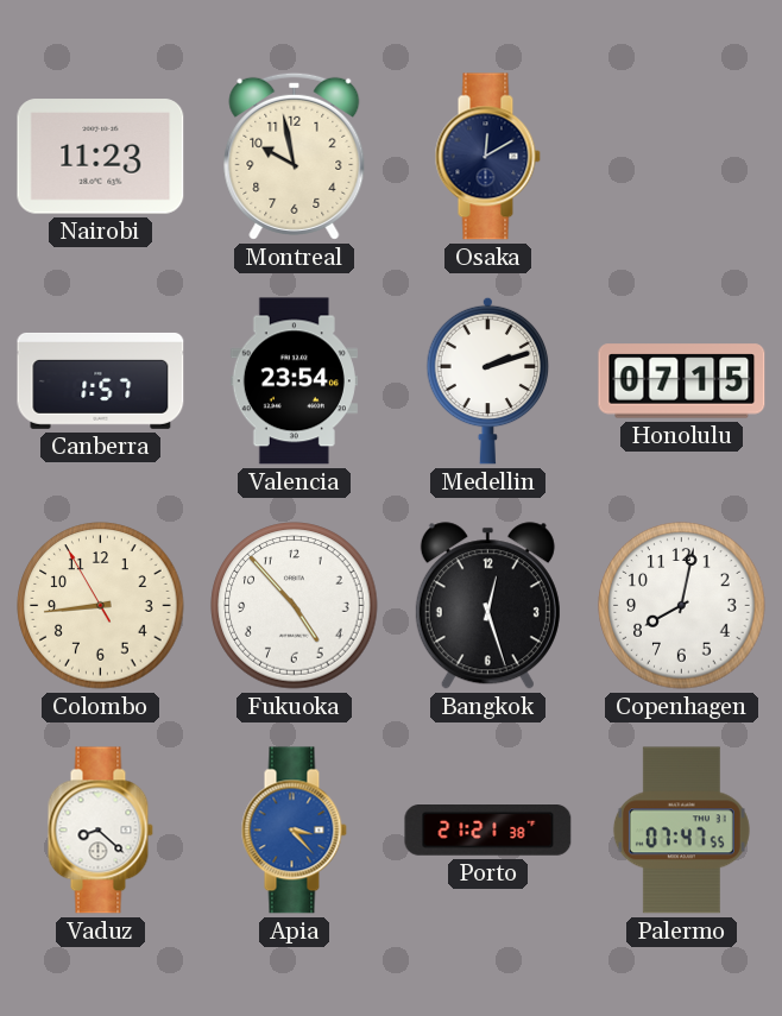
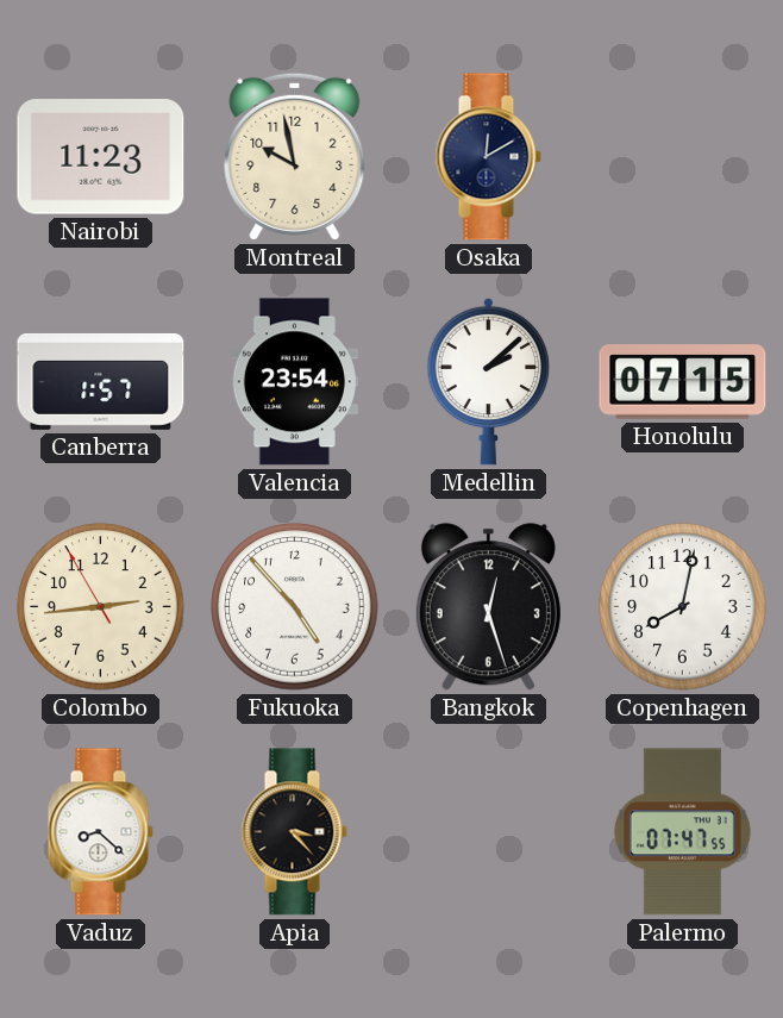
Medellin: 2:12 -> 2:08
Colombo: 8:43 -> 2:43
Apia dial: blue -> black
Porto: 21:21 -> none
